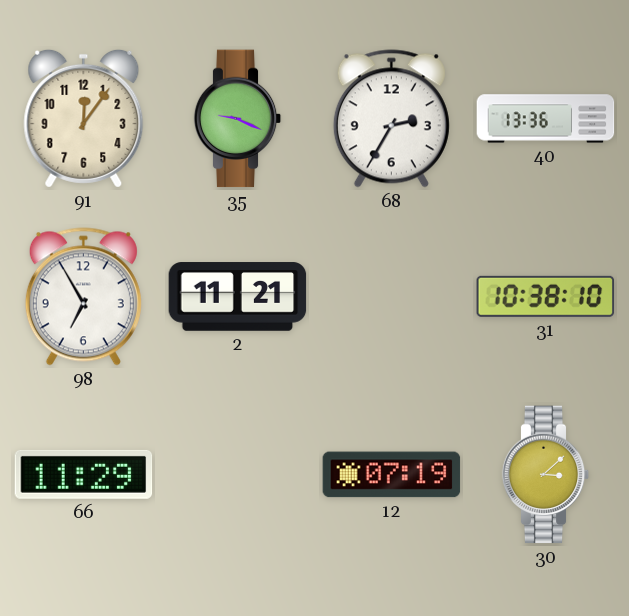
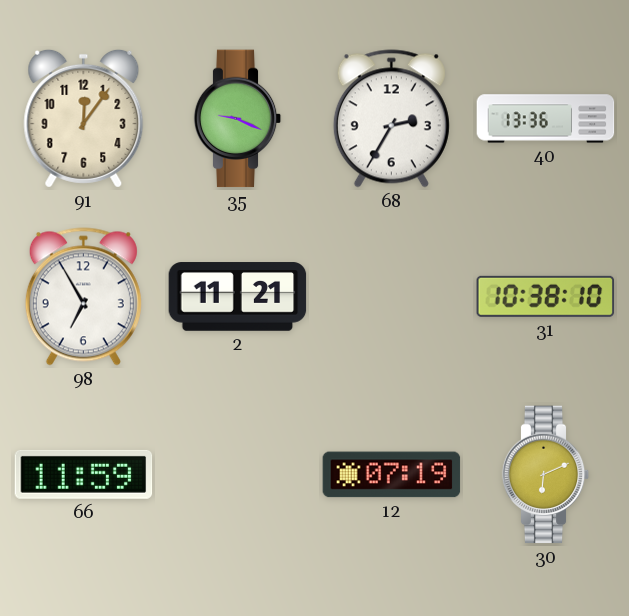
66: 11:29 -> 11:59
30: 3:08 -> 6:11
